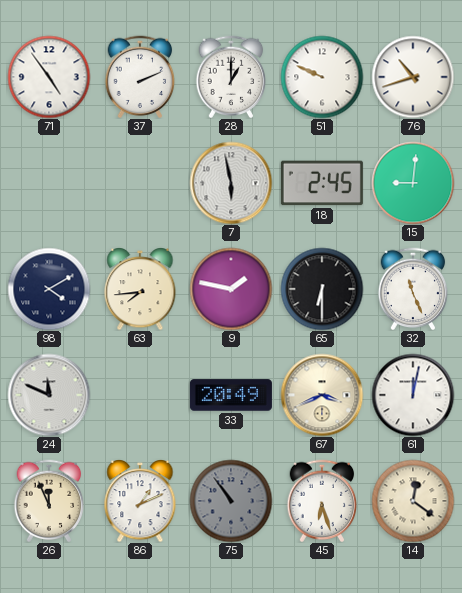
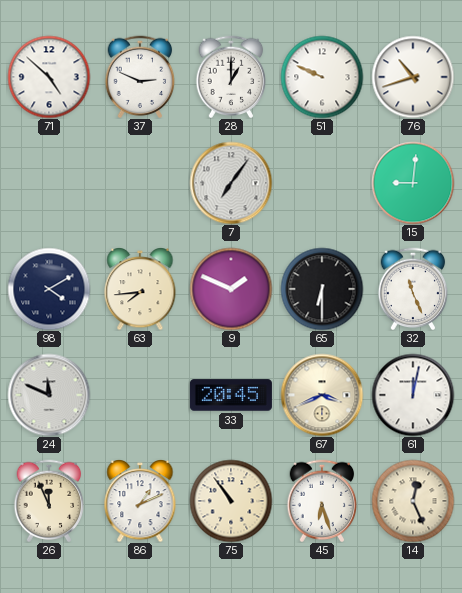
71: 4:54 -> 4:52
37: 2:11 -> 2:49
7: 5:58 -> 7:06
18: 2:45 -> none
9: 1:47 -> 1:49
33: 20:49 -> 20:45
75 dial: grey -> cream
14: 12:21 -> 12:26
